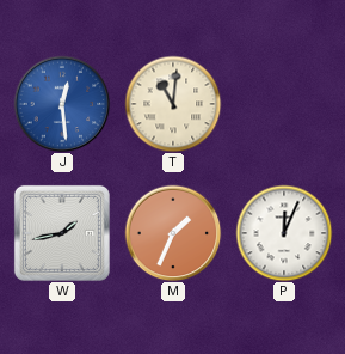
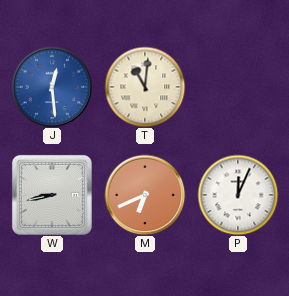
W: 1:43 -> 8:43
M: 1:34 -> 6:41
